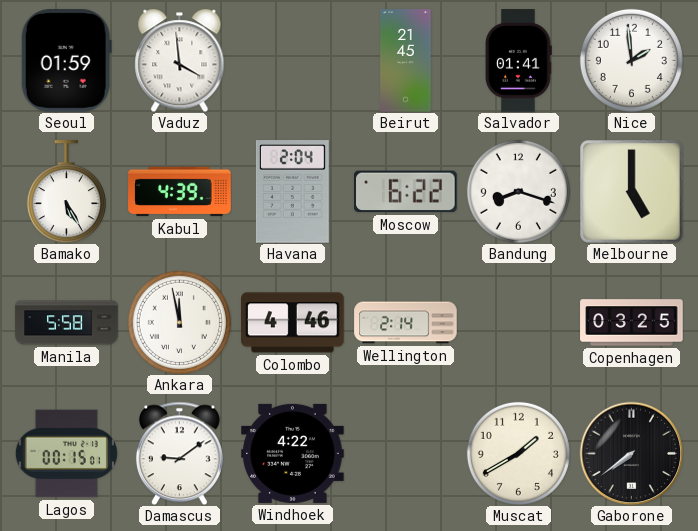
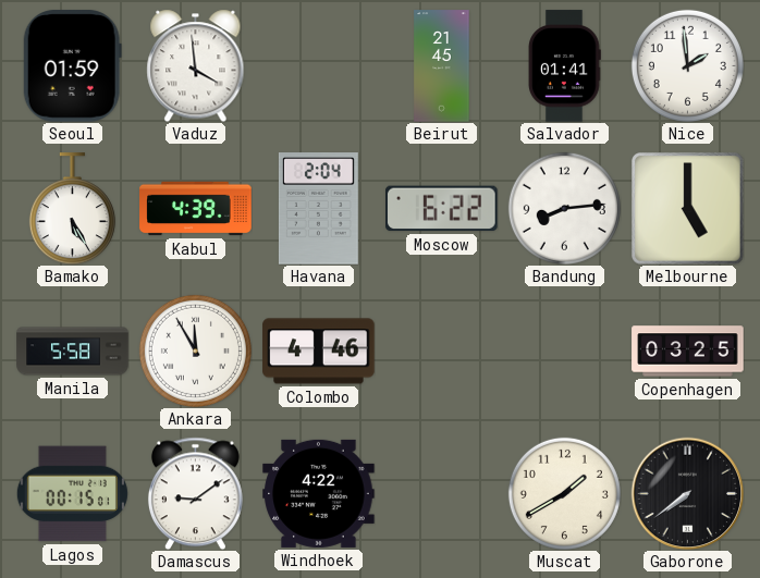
Bandung: 8:18 -> 8:14
Ankara: 11:58 -> 11:55
Wellington: 2:14 -> none
